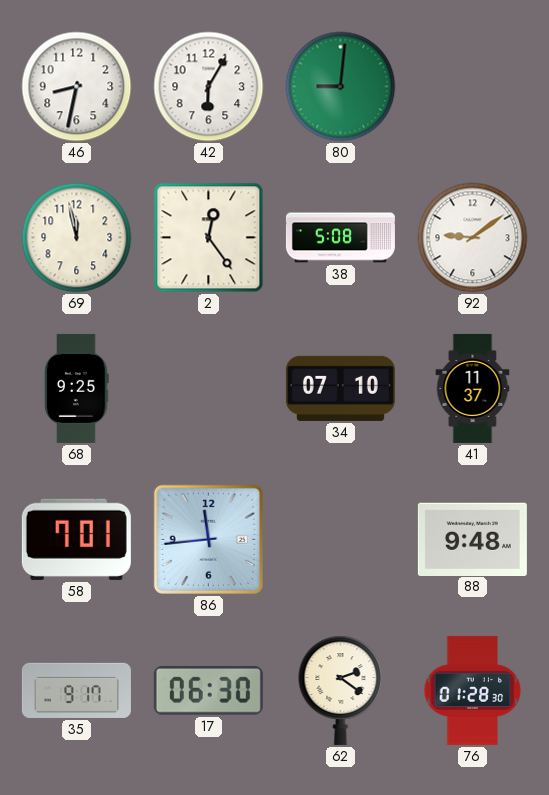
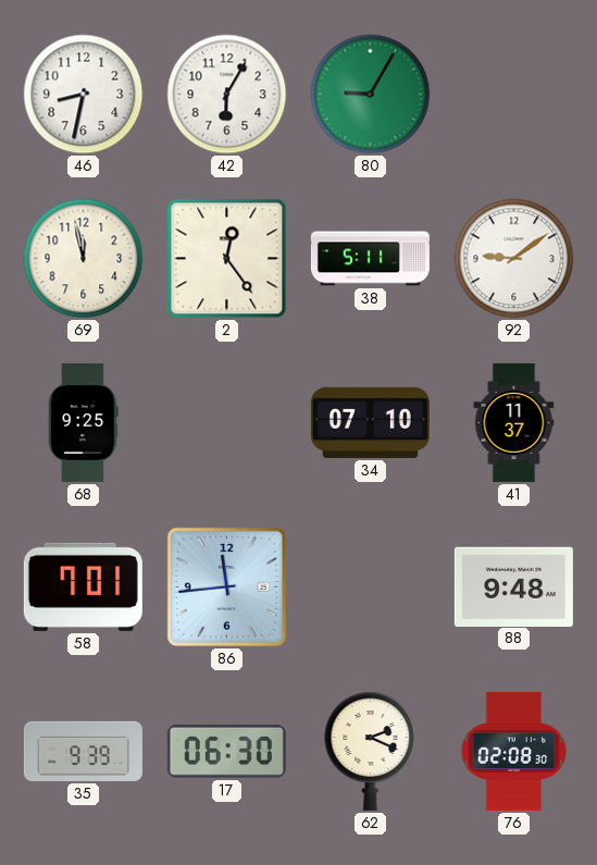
80: 9:01 -> 9:05
38: 5:08 -> 5:11
35: 9:17 -> 9:39
62: 2:21 -> 2:19
76: 01:28 -> 02:08
